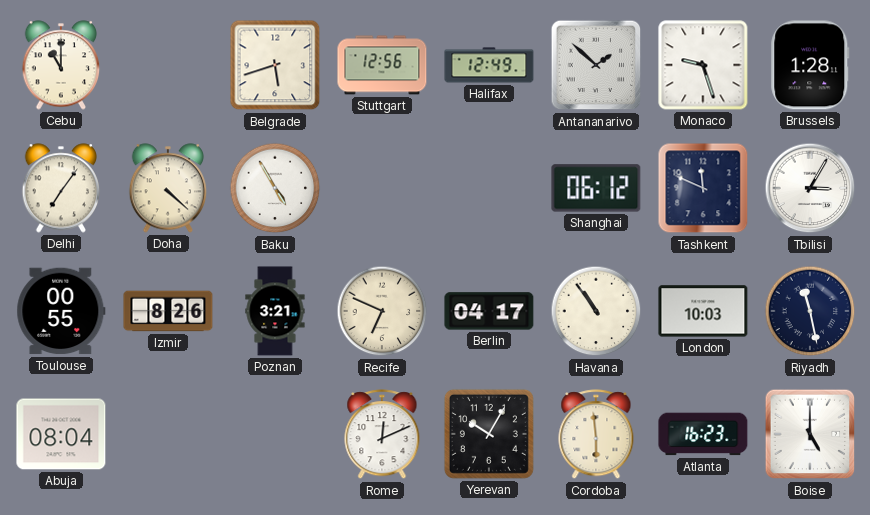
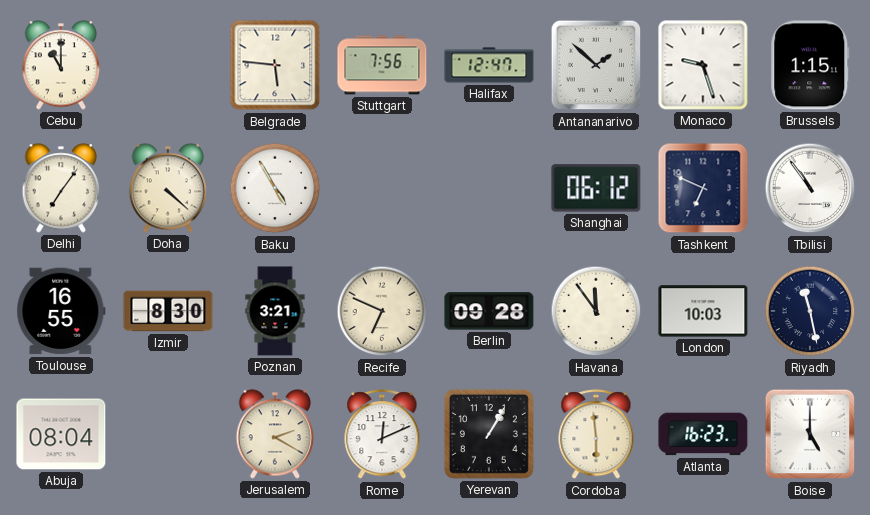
Belgrade: 5:42 -> 5:46
Stuttgart: 12:56 -> 7:56
Halifax: 12:49 -> 12:47
Brussels: 1:28 -> 1:15
Tashkent: 11:49 -> 6:49
Tbilisi: 3:05 -> 10:54
Toulouse: 00:55 -> 16:55
Izmir: 8:26 -> 8:30
Berlin: 04:17 -> 09:28
Havana: 10:54 -> 11:54
Jerusalem: none -> 2:20
Yerevan: 10:05 -> 1:05
